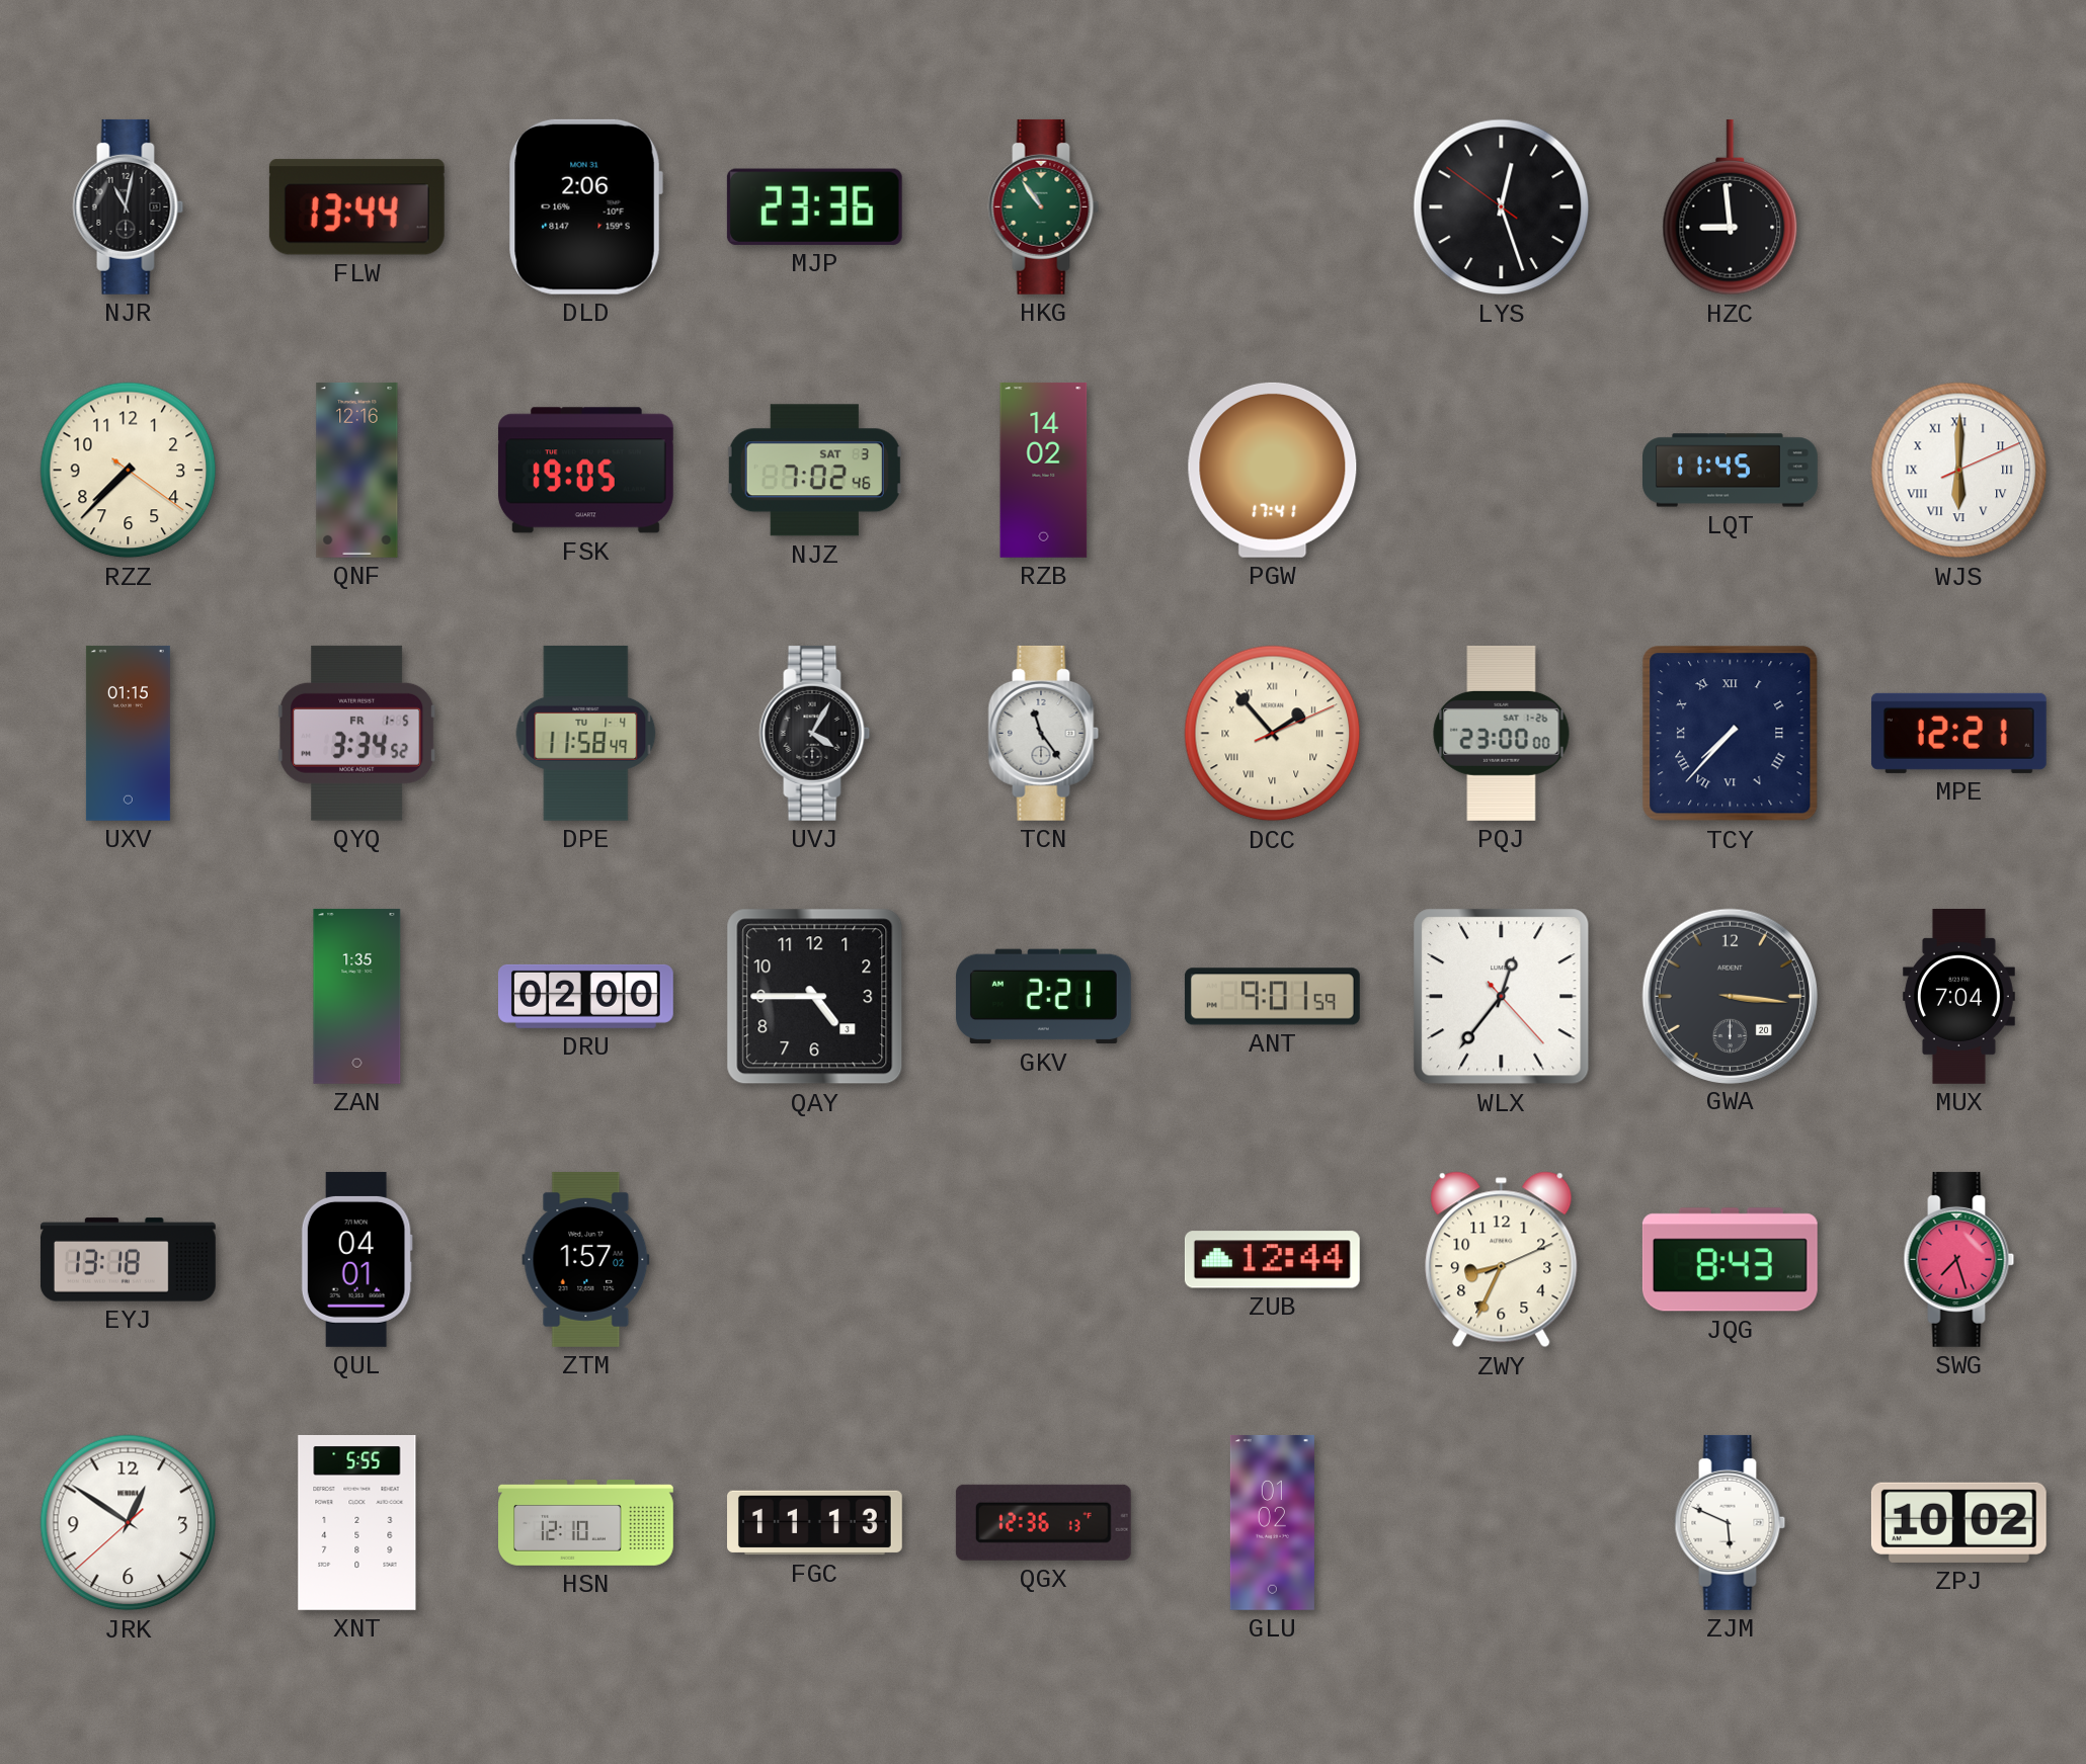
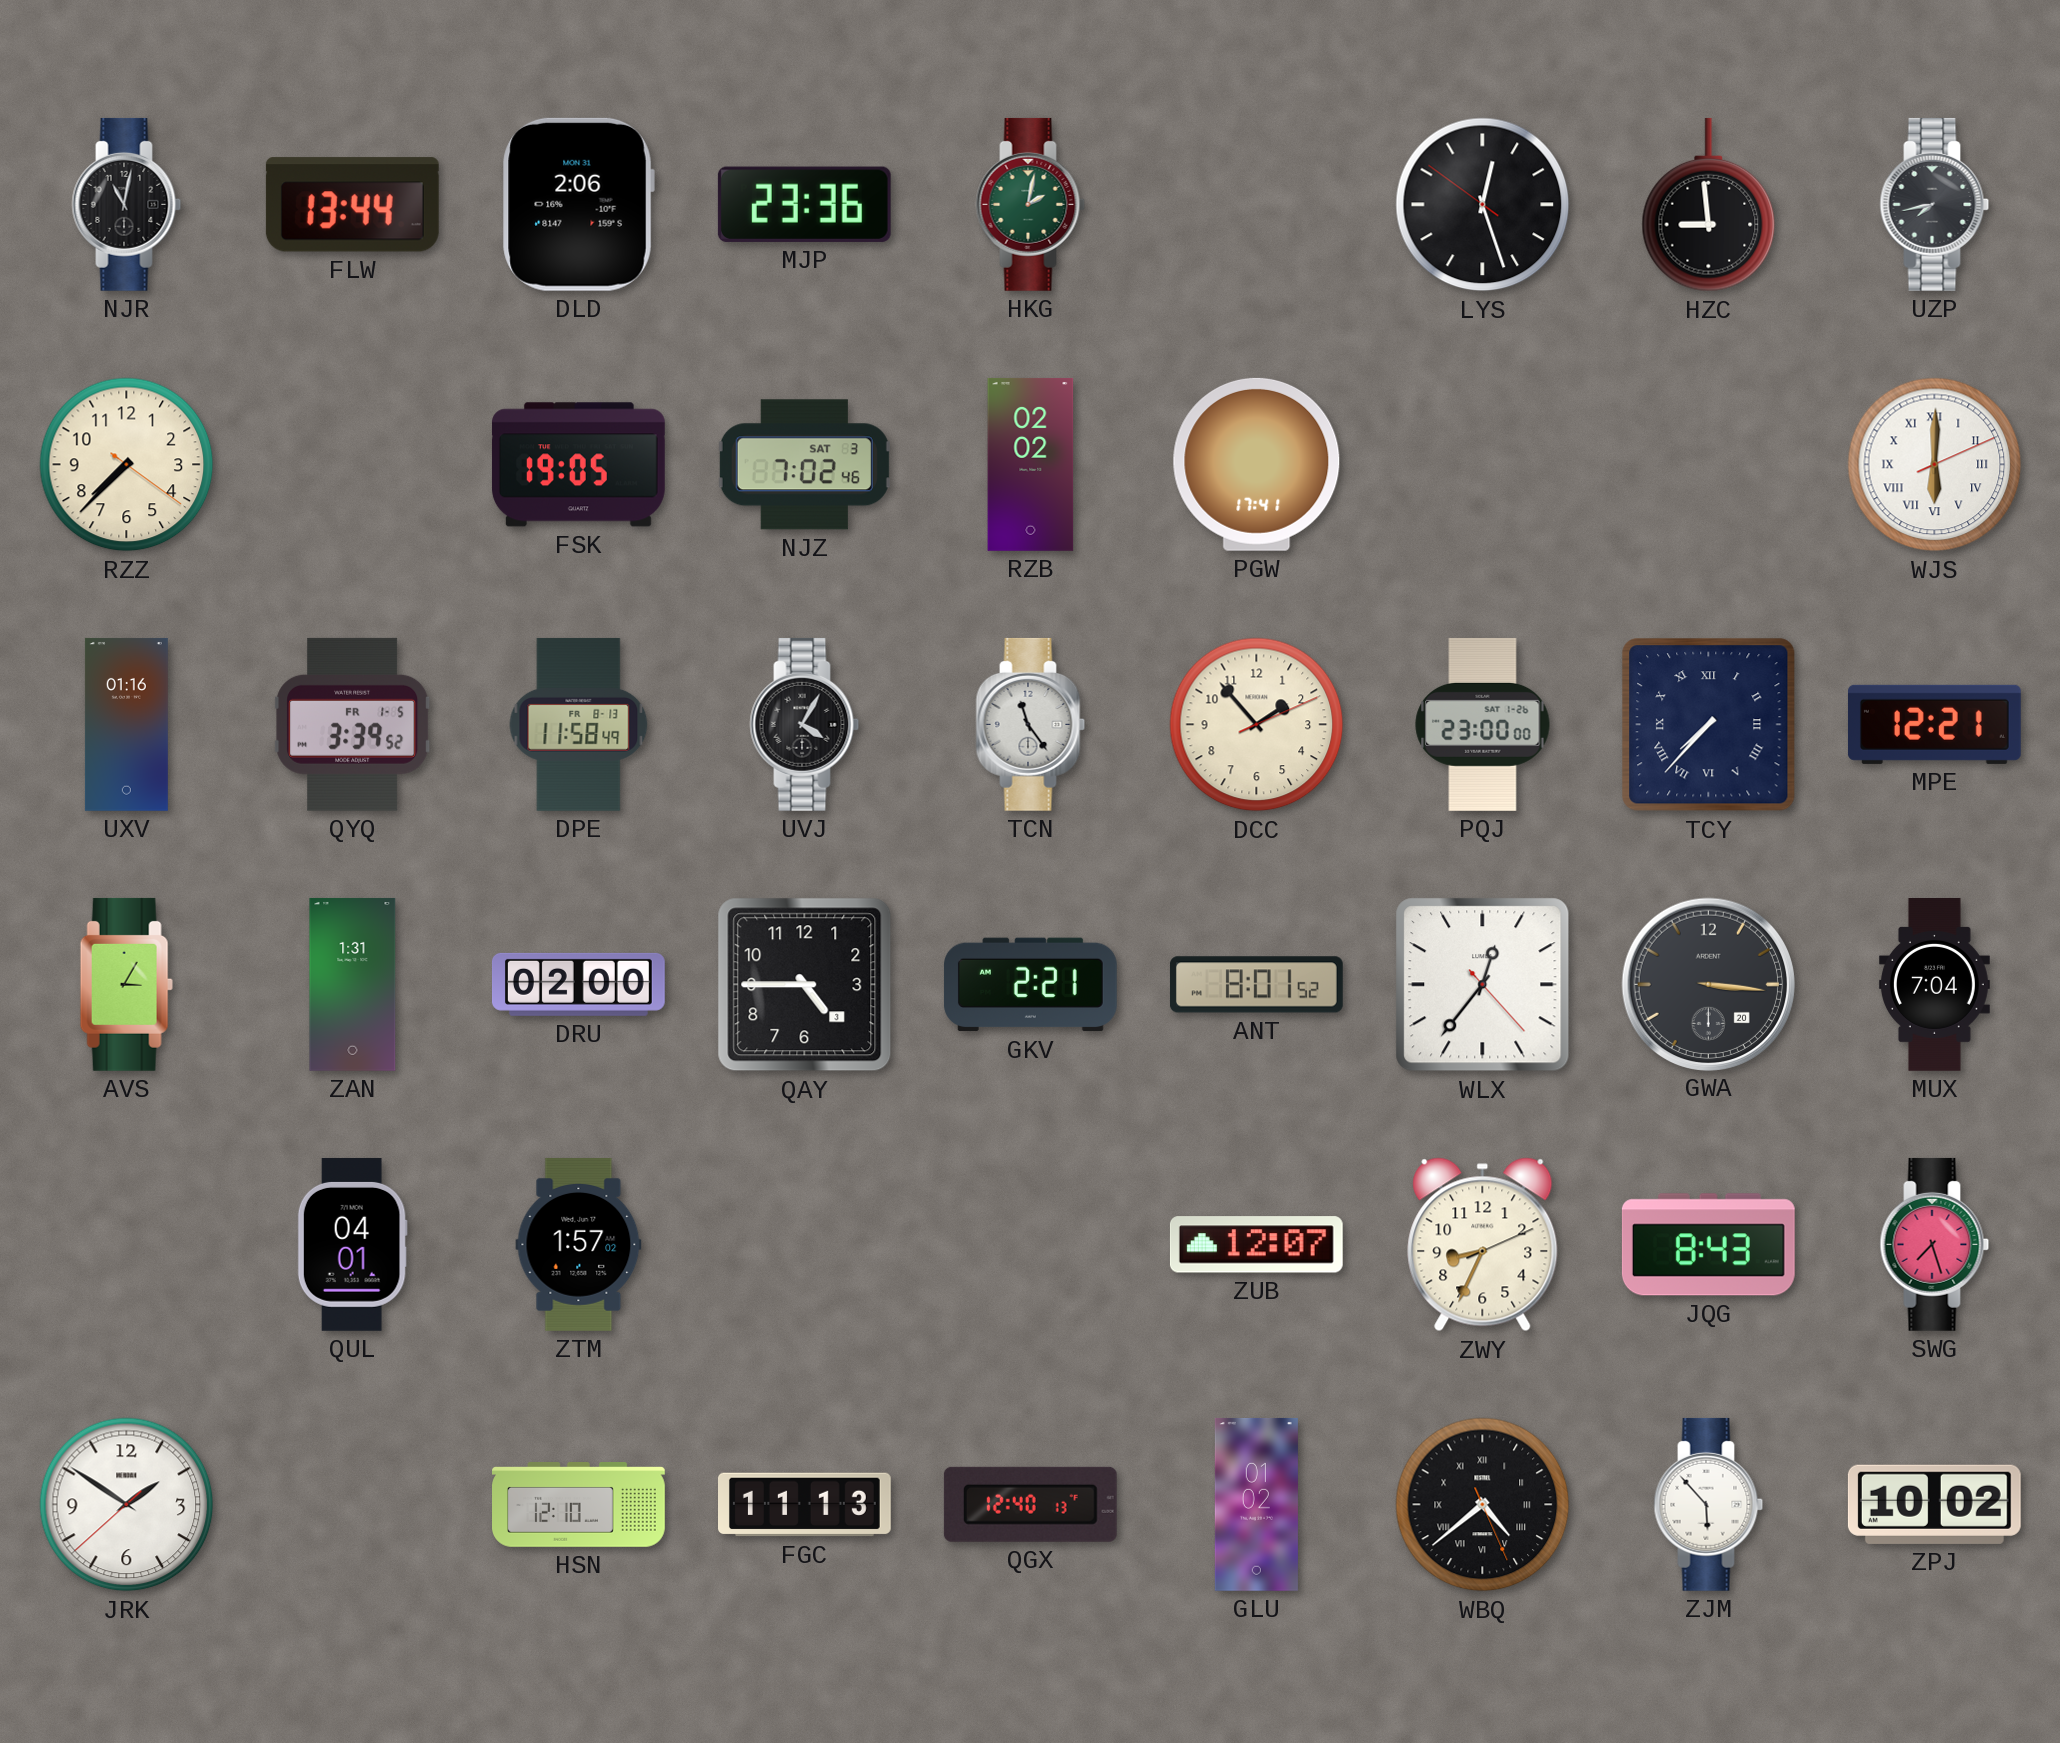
HKG: 10:54 -> 2:02
UZP: none -> 7:43
QNF: 12:16 -> none
RZB: 14:02 -> 02:02
LQT: 11:45 -> none
UXV: 01:15 -> 01:16
QYQ: 3:34 -> 3:39
DPE date: TU 1-4 -> FR 8-13
DCC numerals: Roman -> Arabic
AVS: none -> 3:05
ZAN: 1:35 -> 1:31
ANT: 9:01 -> 8:01
EYJ: 13:18 -> none
ZUB: 12:44 -> 12:07
JRK: 12:50 -> 1:50
XNT: 5:55 -> none
QGX: 12:36 -> 12:40
WBQ: none -> 4:38
ZJM: 5:49 -> 5:53
